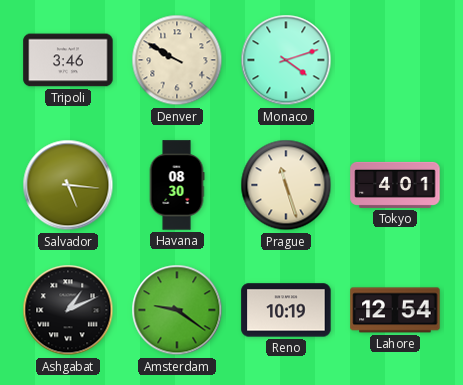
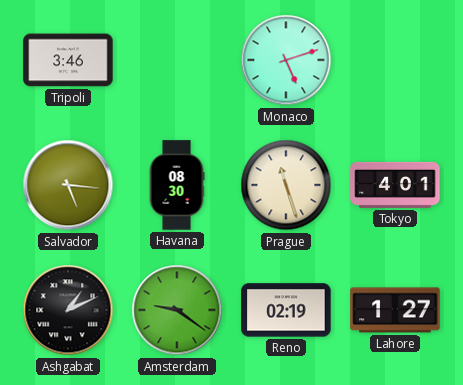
Denver: 9:50 -> none
Monaco: 4:12 -> 5:12
Reno: 10:19 -> 02:19
Lahore: 12:54 -> 1:27
